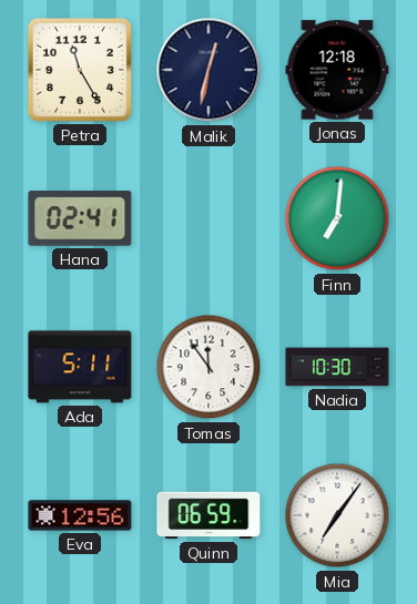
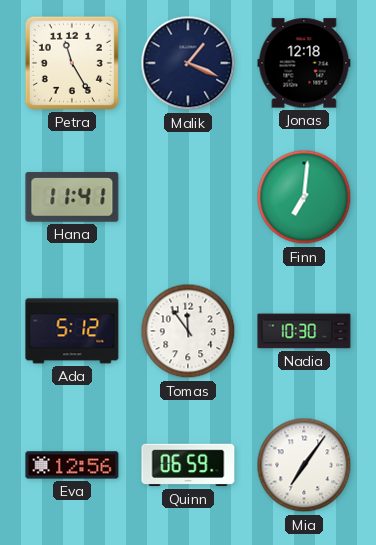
Malik: 12:32 -> 1:19
Hana: 02:41 -> 11:41
Ada: 5:11 -> 5:12
